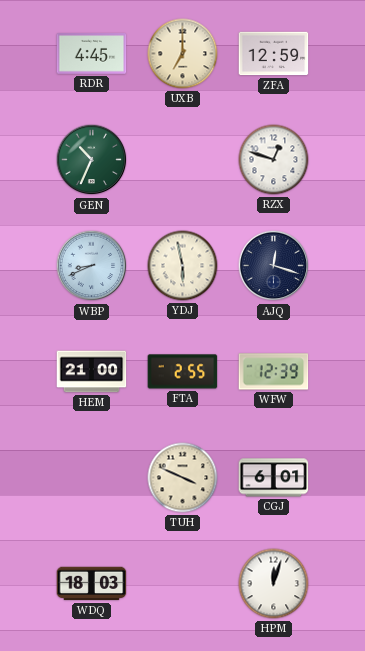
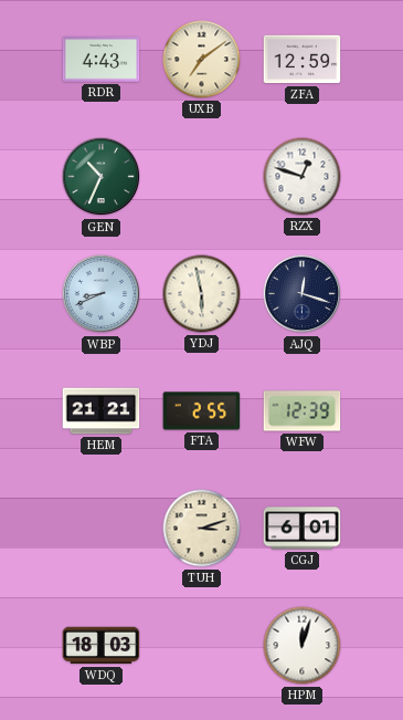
RDR: 4:45 -> 4:43
UXB: 7:00 -> 7:09
HEM: 21:00 -> 21:21
TUH: 3:49 -> 3:12
